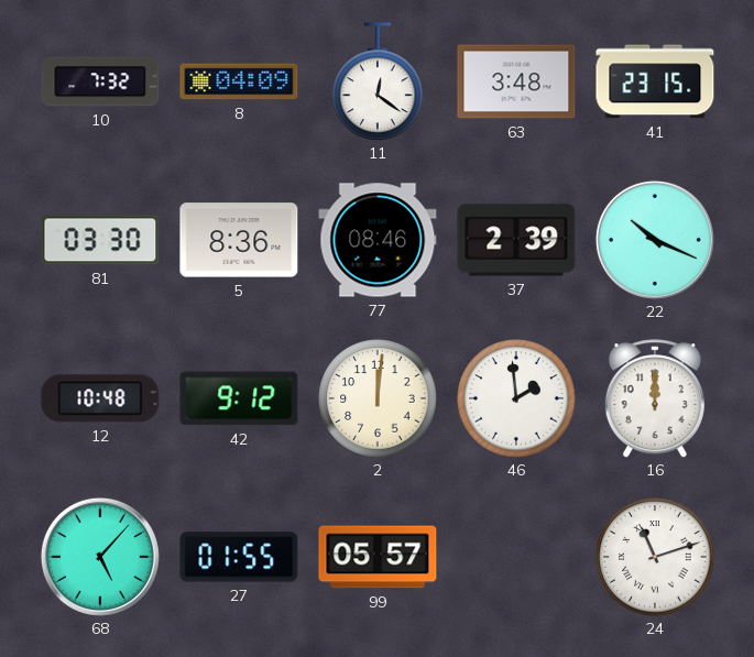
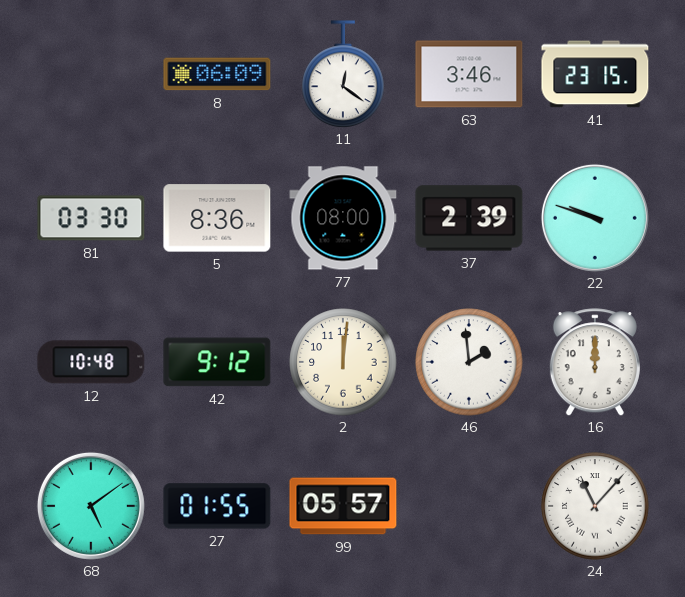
10: 7:32 -> none
8: 04:09 -> 06:09
63: 3:48 -> 3:46
77: 08:46 -> 08:00
22: 10:19 -> 9:48
68: 5:07 -> 5:09
24: 11:12 -> 11:07
